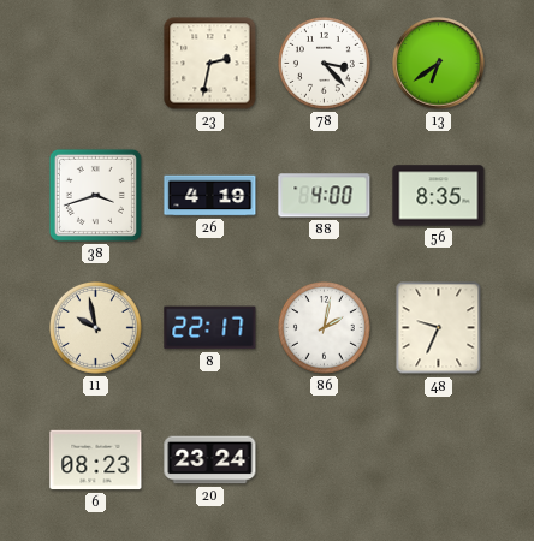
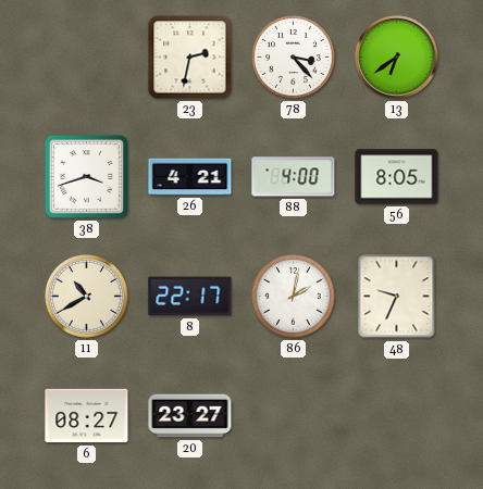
26: 4:19 -> 4:21
56: 8:35 -> 8:05
11: 9:58 -> 10:40
6: 08:23 -> 08:27
20: 23:24 -> 23:27
